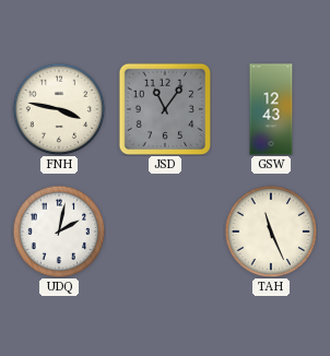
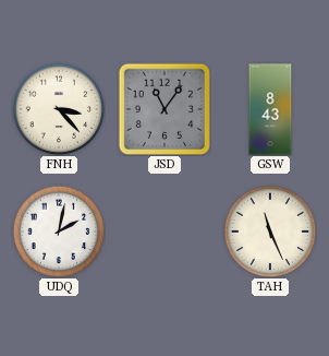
FNH: 3:47 -> 3:23
GSW: 12:43 -> 8:43
